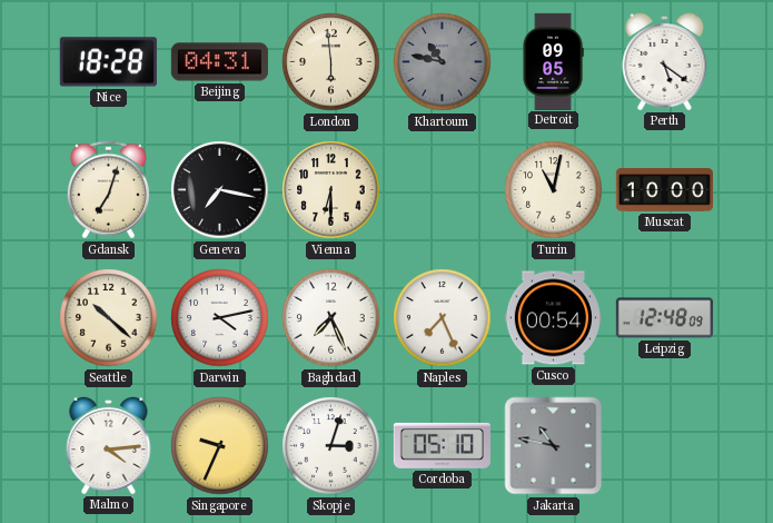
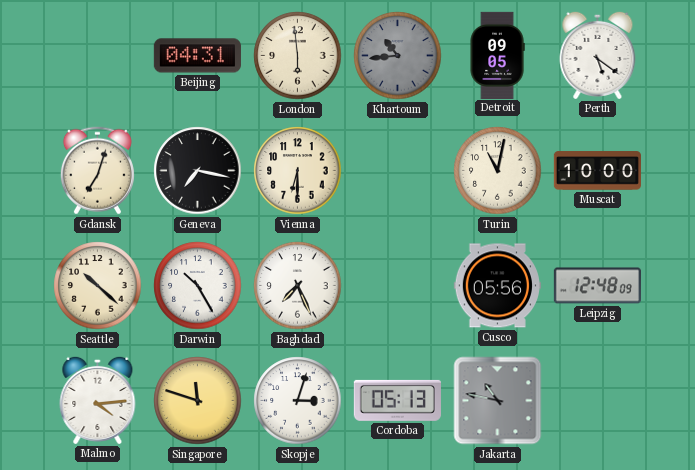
Nice: 18:28 -> none
Khartoum: 10:47 -> 10:44
Darwin: 4:13 -> 10:25
Naples: 7:26 -> none
Cusco: 00:54 -> 05:56
Singapore: 9:34 -> 11:48
Cordoba: 05:10 -> 05:13
